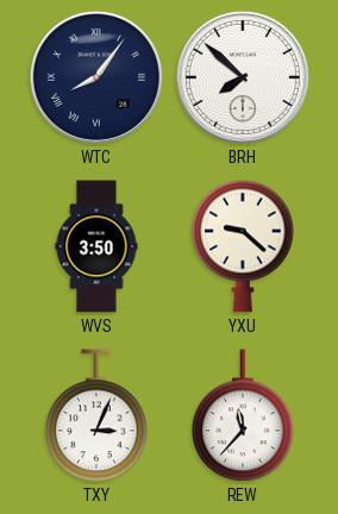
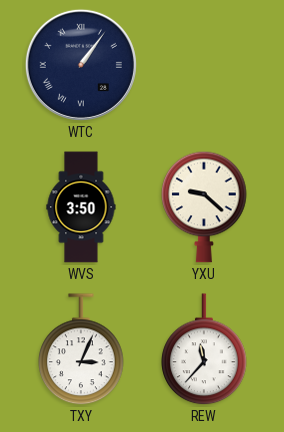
WTC: 8:06 -> 1:06
BRH: 7:52 -> none
